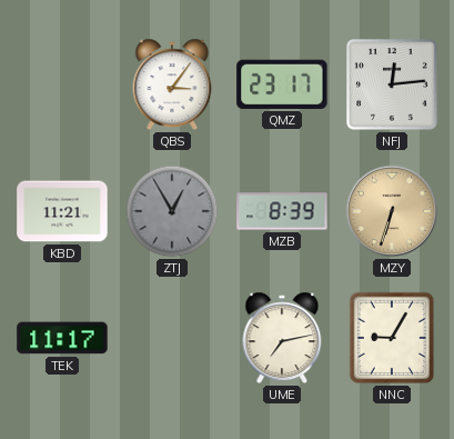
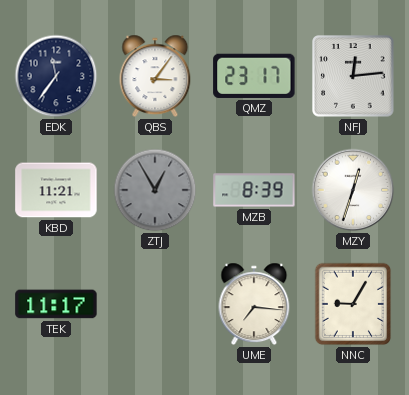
EDK: none -> 11:36
MZY: 6:33 -> 12:33
MZY dial: champagne -> white
UME: 7:13 -> 7:16
